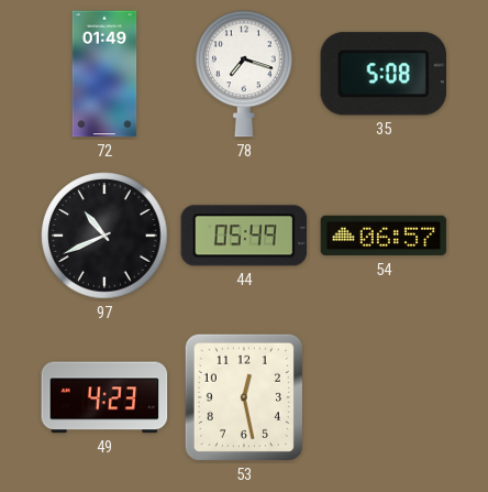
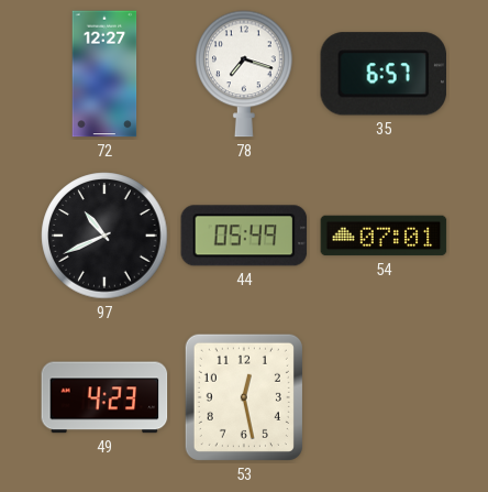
72: 01:49 -> 12:27
35: 5:08 -> 6:57
54: 06:57 -> 07:01
